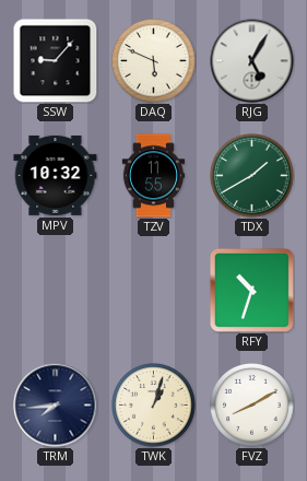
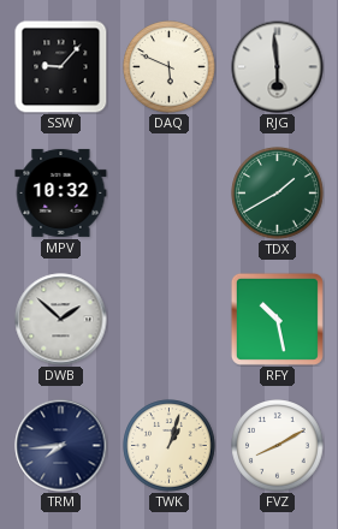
RJG: 5:05 -> 5:59
TZV: 11:55 -> none
DWB: none -> 1:52
RFY: 10:33 -> 10:28
